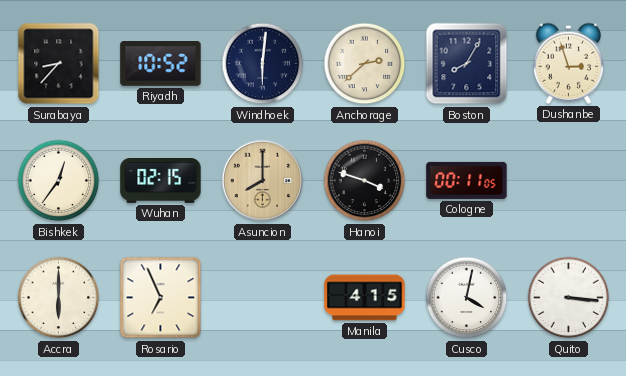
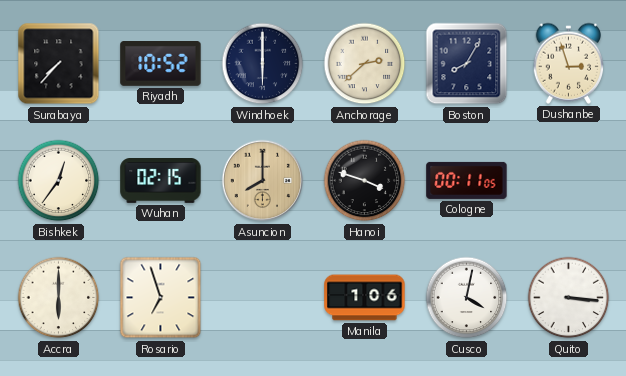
Surabaya: 8:37 -> 7:37
Windhoek: 6:01 -> 6:00
Rosario: 6:56 -> 6:57
Manila: 4:15 -> 1:06
